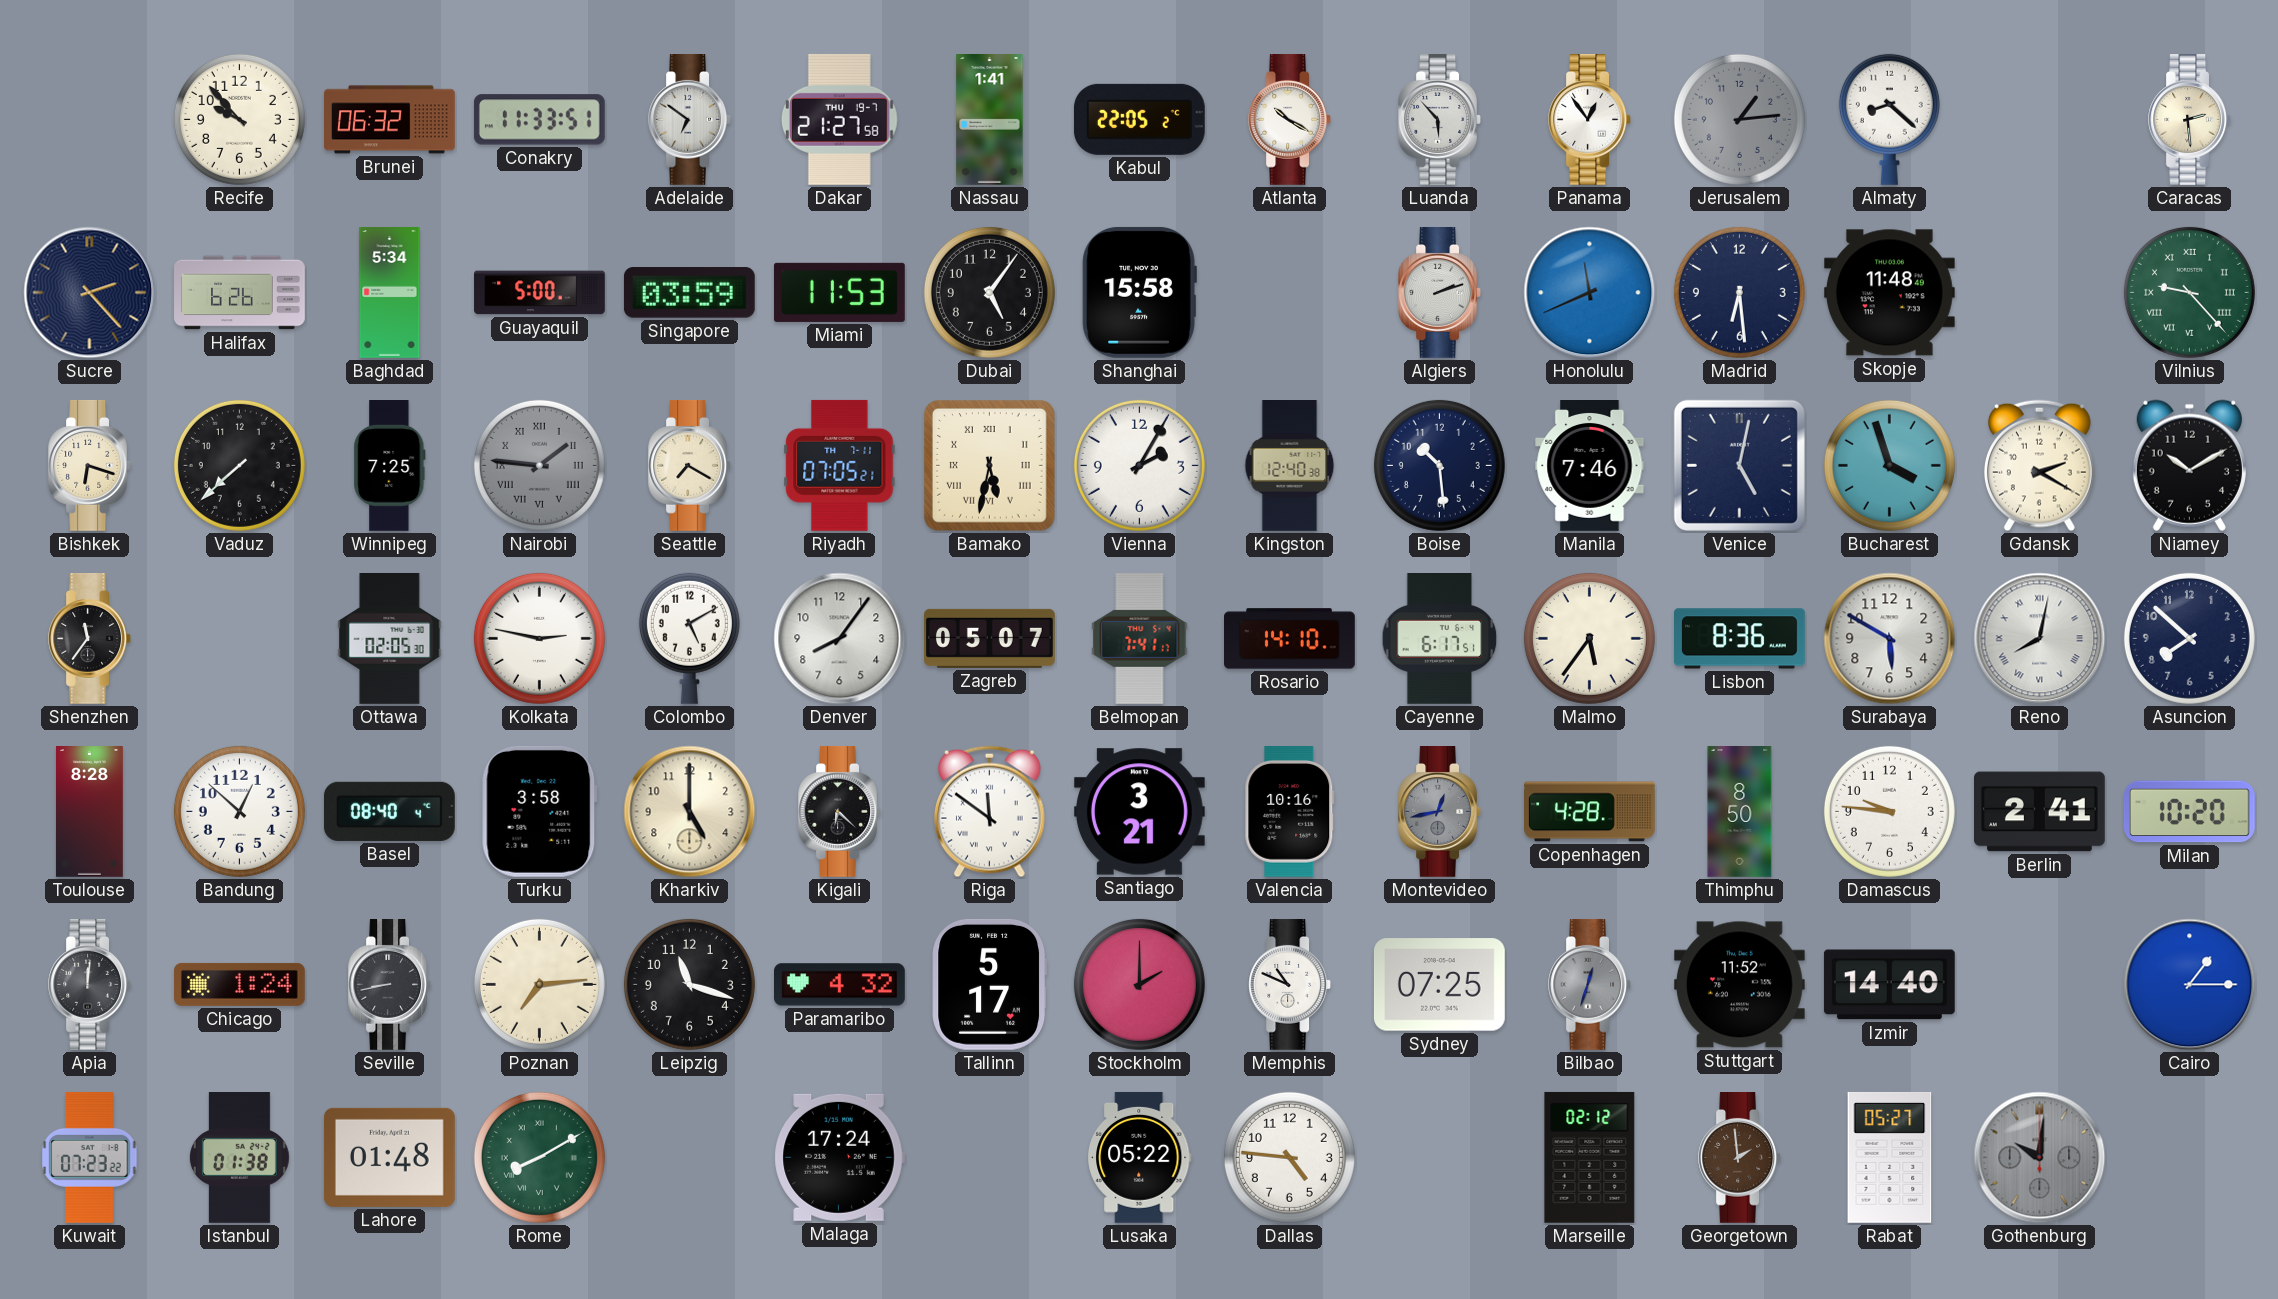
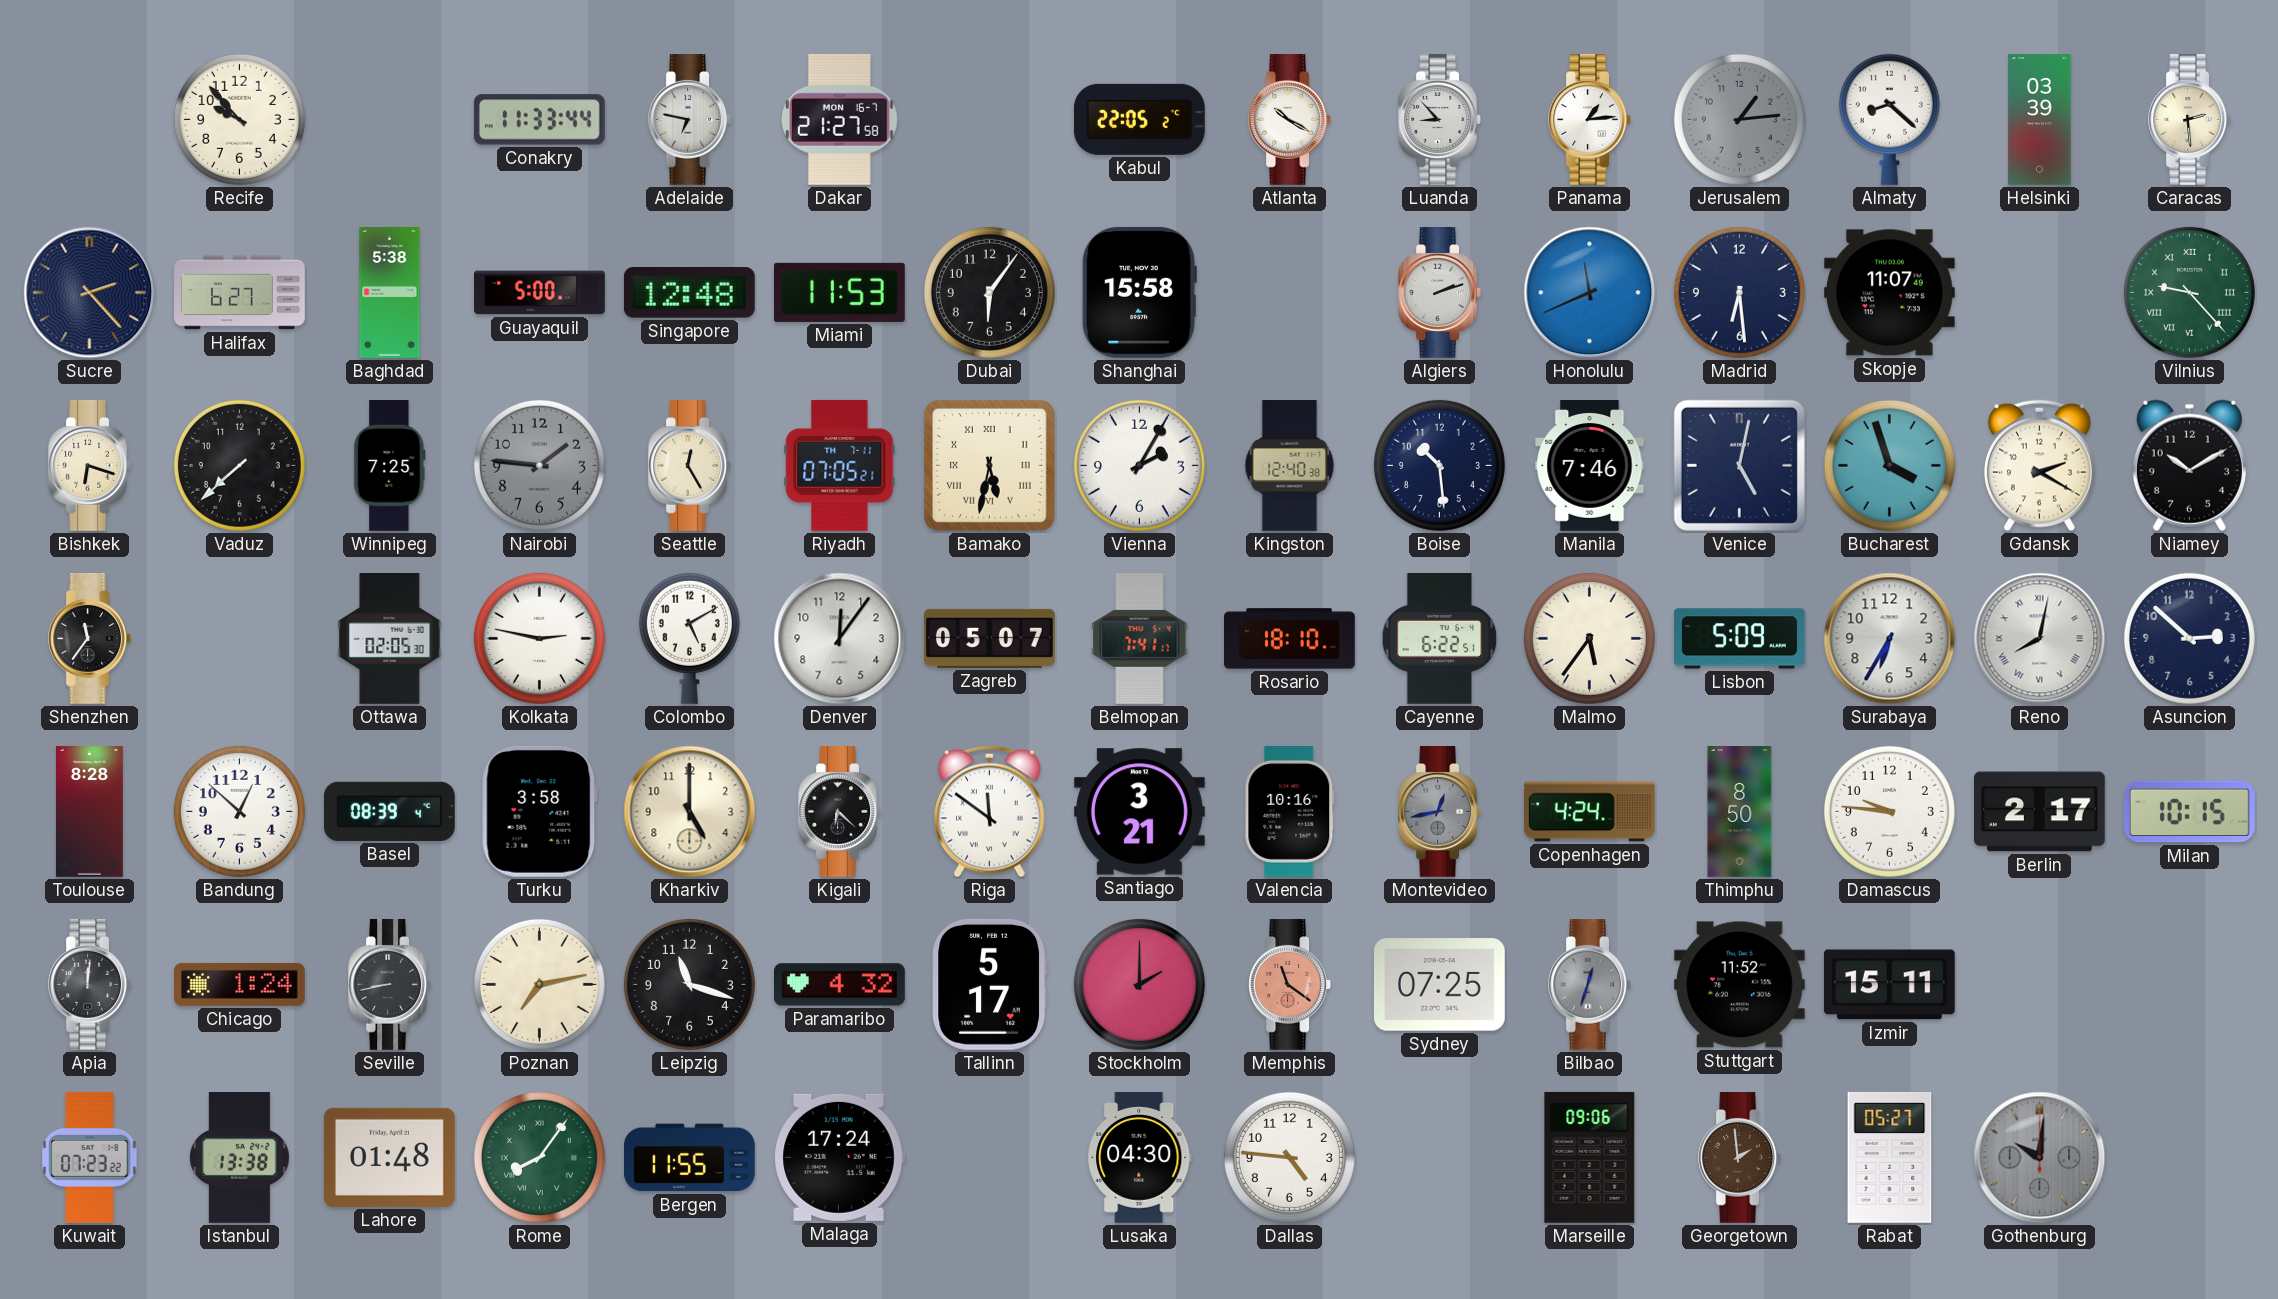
Brunei: 06:32 -> none
Conakry: 11:33:51 -> 11:33:44
Adelaide: 6:51 -> 6:47
Dakar date: THU 19-7 -> MON 16-7
Nassau: 1:41 -> none
Luanda: 5:53 -> 8:53
Panama: 12:54 -> 1:14
Helsinki: none -> 03:39
Halifax: 6:26 -> 6:27
Baghdad: 5:34 -> 5:38
Singapore: 03:59 -> 12:48
Dubai: 5:06 -> 6:06
Skopje: 11:48 -> 11:07
Nairobi numerals: Roman -> Arabic
Seattle: 7:20 -> 12:25
Denver: 8:06 -> 12:06
Rosario: 14:10 -> 18:10
Cayenne: 6:17 -> 6:22
Lisbon: 8:36 -> 5:09
Surabaya: 5:50 -> 6:35
Asuncion: 7:52 -> 2:52
Basel: 08:40 -> 08:39
Copenhagen: 4:28 -> 4:24
Berlin: 2:41 -> 2:17
Milan: 10:20 -> 10:15
Poznan: 7:14 -> 7:13
Memphis: 10:49 -> 11:21
Memphis dial: white -> salmon
Izmir: 14:40 -> 15:11
Cairo: 1:15 -> none
Istanbul: 01:38 -> 13:38
Rome: 8:10 -> 8:06
Bergen: none -> 11:55
Lusaka: 05:22 -> 04:30
Marseille: 02:12 -> 09:06
